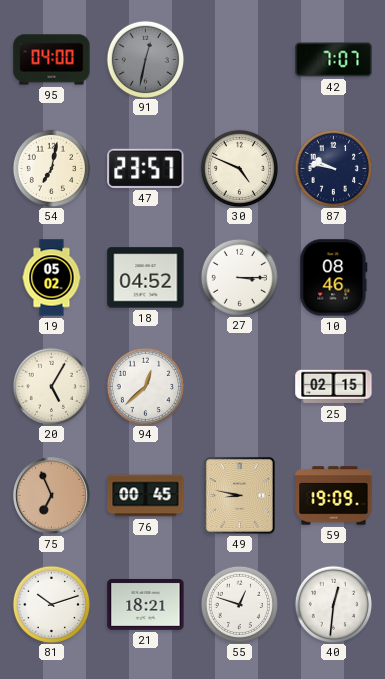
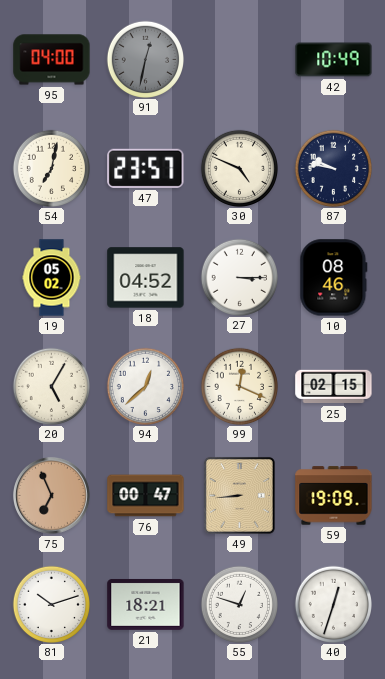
42: 7:07 -> 10:49
99: none -> 12:19
76: 00:45 -> 00:47
49: 8:47 -> 8:44
40: 12:31 -> 12:33
